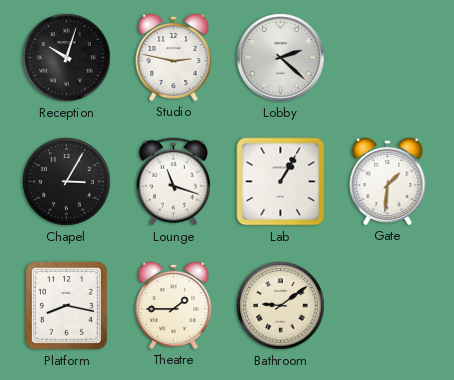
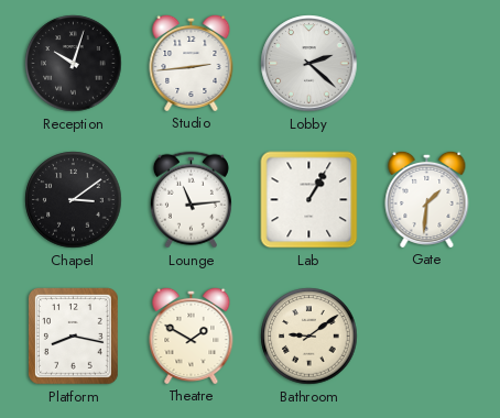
Studio: 2:47 -> 2:44
Chapel: 3:05 -> 3:09
Lounge: 11:18 -> 11:14
Theatre: 1:45 -> 1:50
